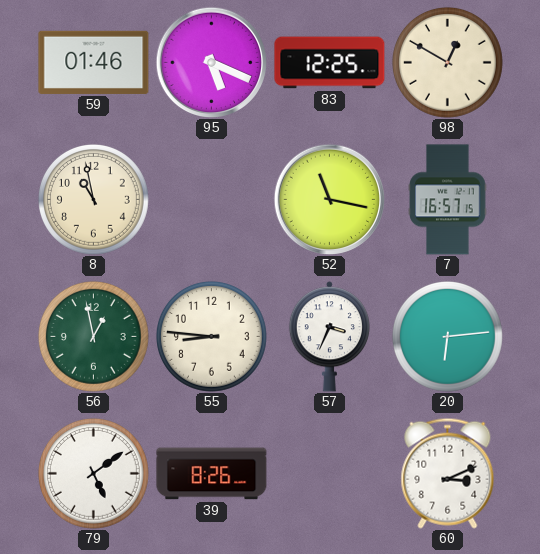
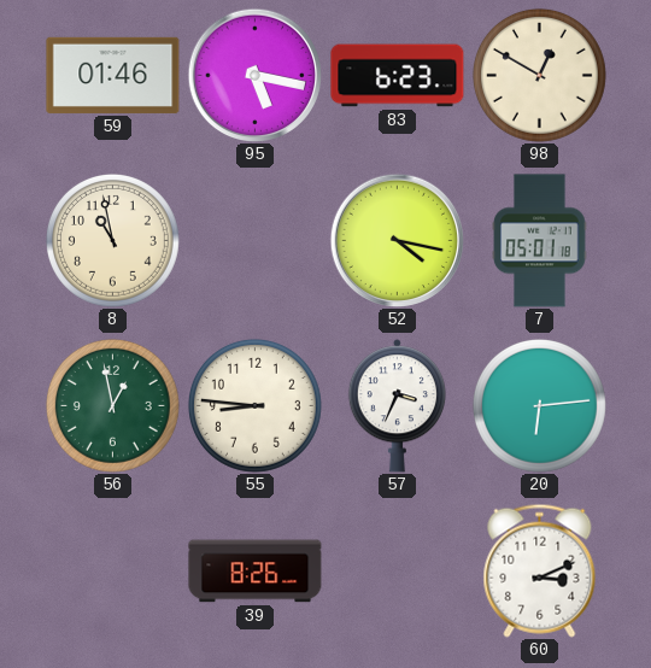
95: 5:19 -> 5:17
83: 12:25 -> 6:23
52: 11:17 -> 4:17
7: 16:57 -> 05:01
79: 5:09 -> none
